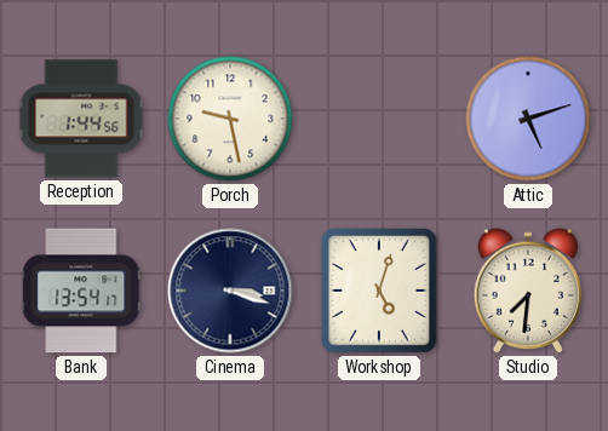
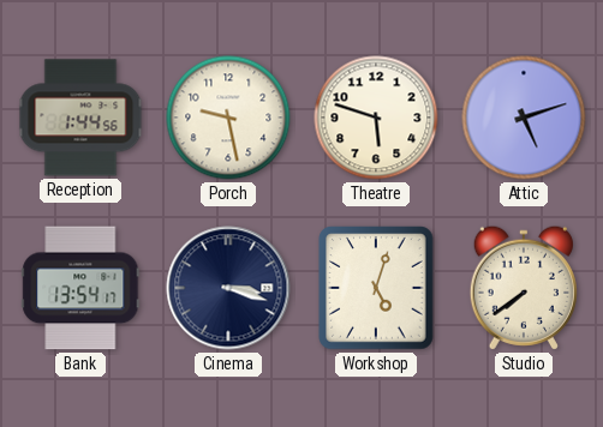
Theatre: none -> 5:48
Studio: 7:31 -> 7:39
